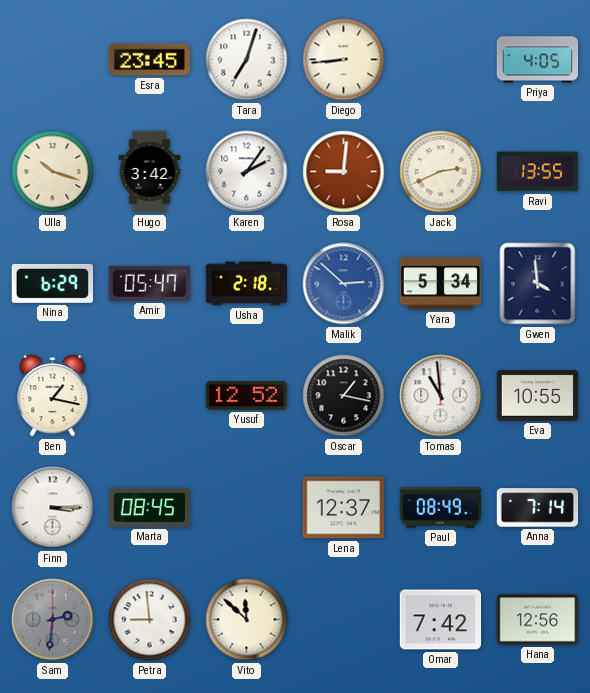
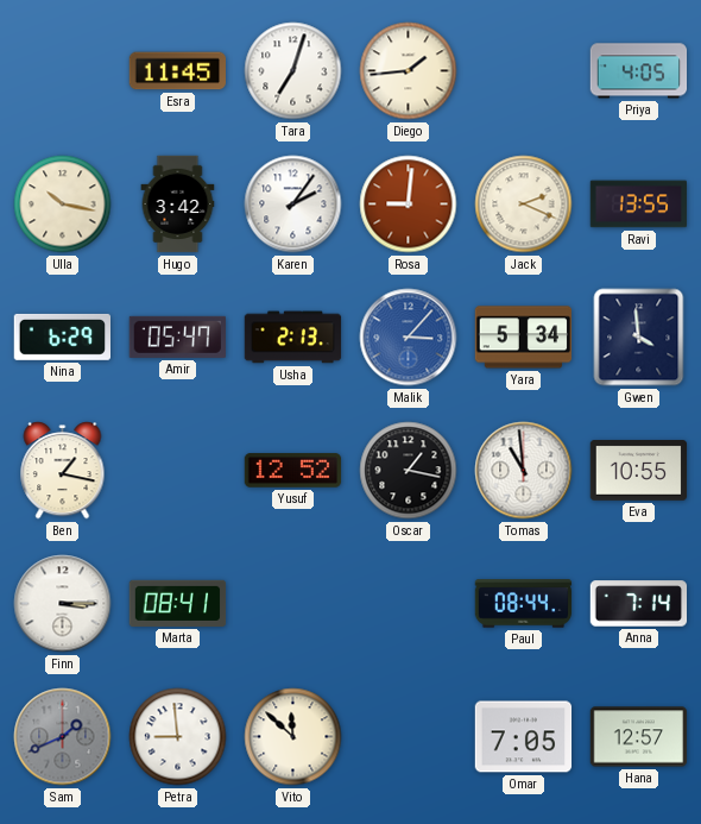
Esra: 23:45 -> 11:45
Diego: 8:44 -> 1:44
Ulla: 10:18 -> 10:17
Jack: 2:41 -> 2:19
Usha: 2:18 -> 2:13
Malik: 2:52 -> 3:07
Marta: 08:45 -> 08:41
Lena: 12:37 -> none
Paul: 08:49 -> 08:44
Sam: 2:31 -> 1:41
Omar: 7:42 -> 7:05
Hana: 12:56 -> 12:57
